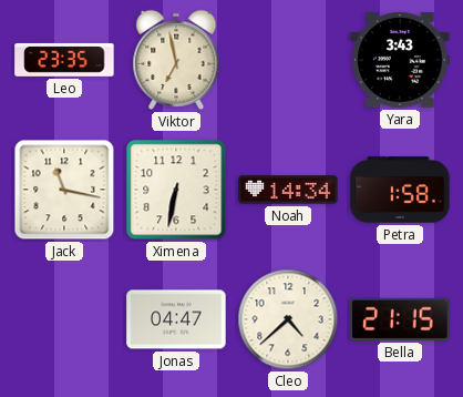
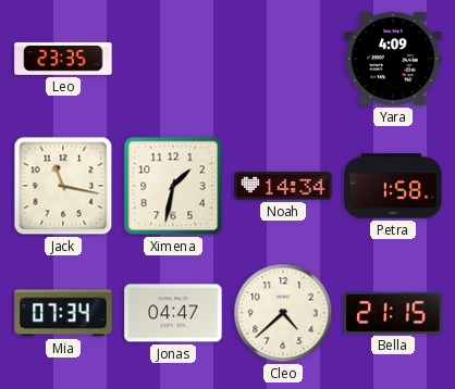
Viktor: 6:58 -> none
Yara: 3:43 -> 4:09
Ximena: 6:32 -> 1:32
Mia: none -> 07:34
